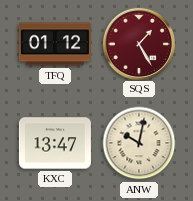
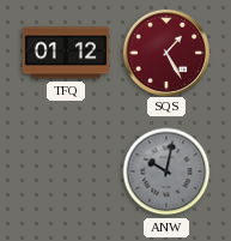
KXC: 13:47 -> none
ANW dial: cream -> grey
